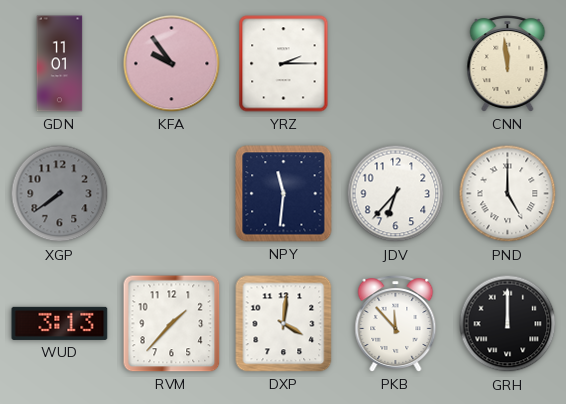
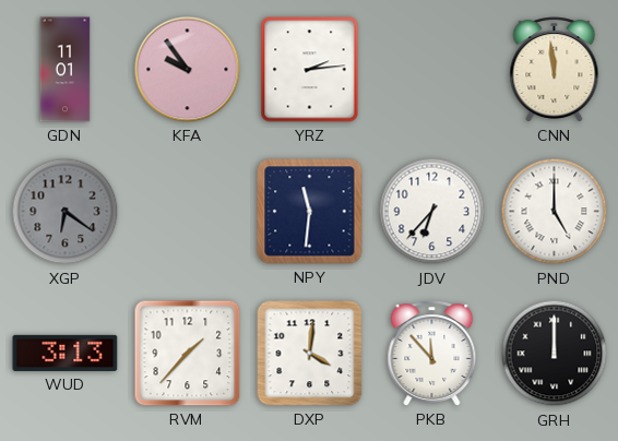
YRZ: 2:15 -> 2:14
XGP: 7:39 -> 6:21
